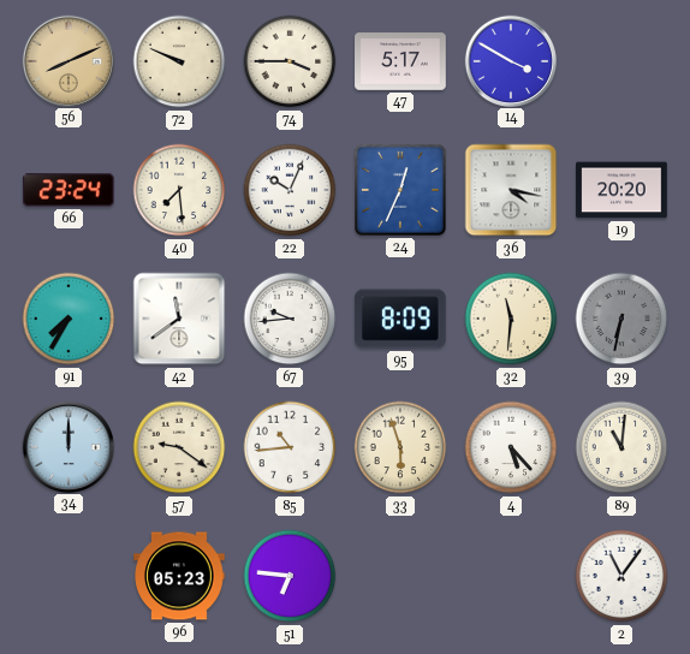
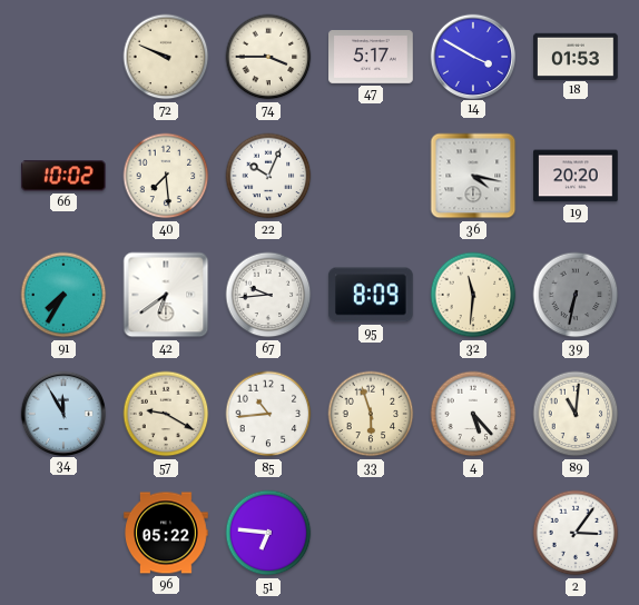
56: 8:11 -> none
18: none -> 01:53
66: 23:24 -> 10:02
24: 12:34 -> none
42: 11:39 -> 6:39
34: 12:00 -> 11:55
57: 9:21 -> 9:20
96: 05:23 -> 05:22
2: 11:06 -> 3:06
